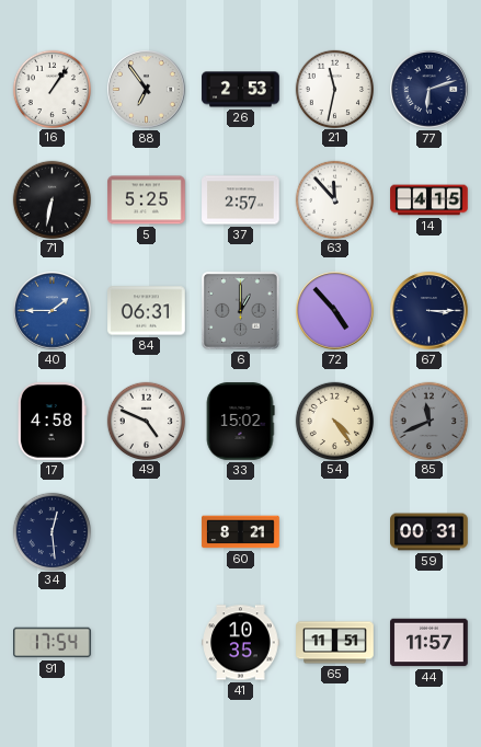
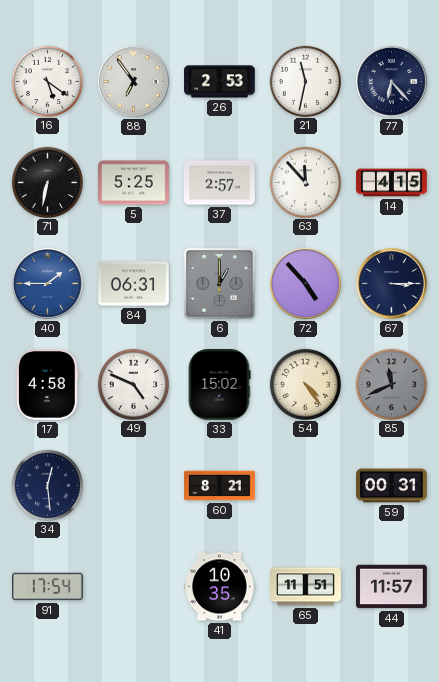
16: 1:06 -> 5:21
77: 6:12 -> 6:23
